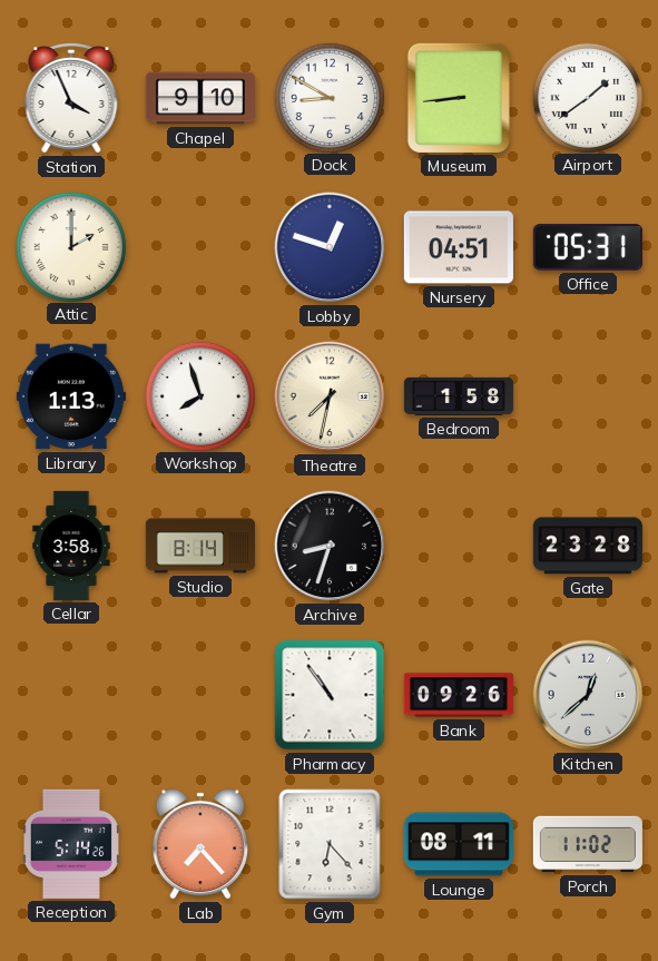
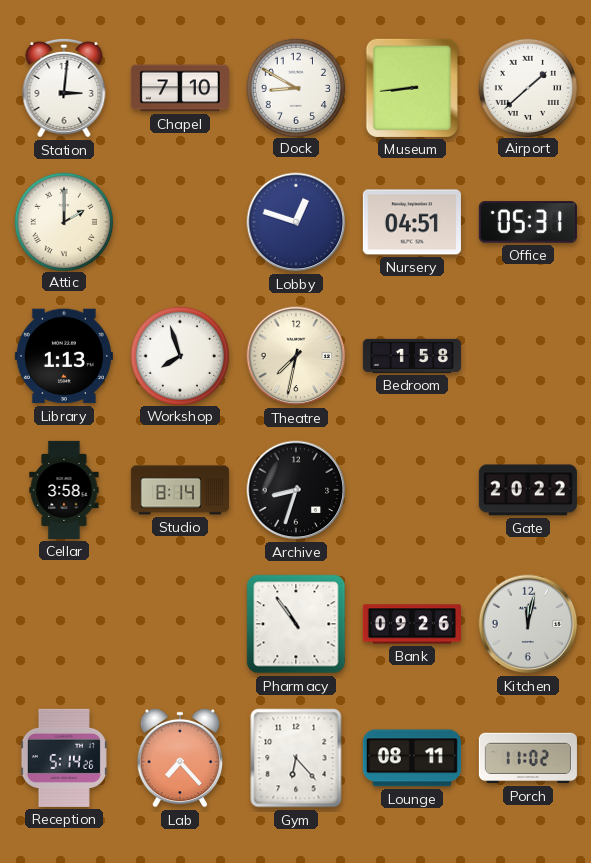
Station: 3:56 -> 3:01
Chapel: 9:10 -> 7:10
Airport: 1:39 -> 1:38
Gate: 23:28 -> 20:22
Kitchen: 12:38 -> 12:02
